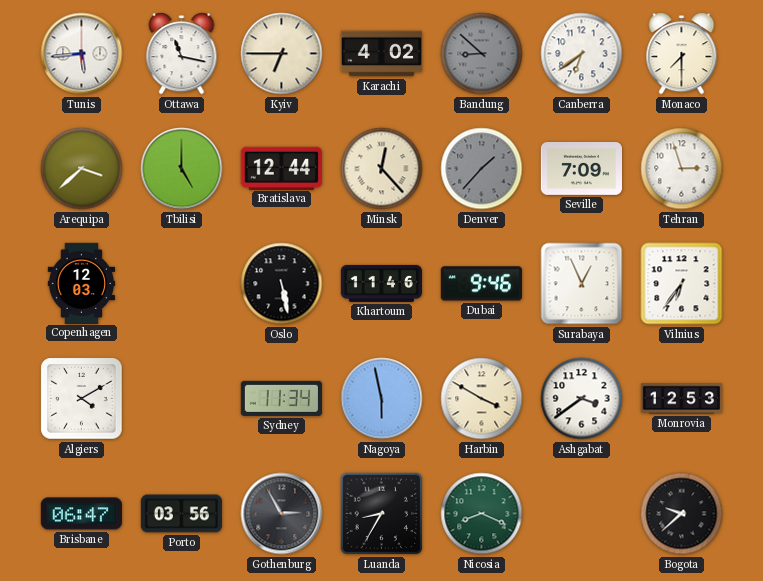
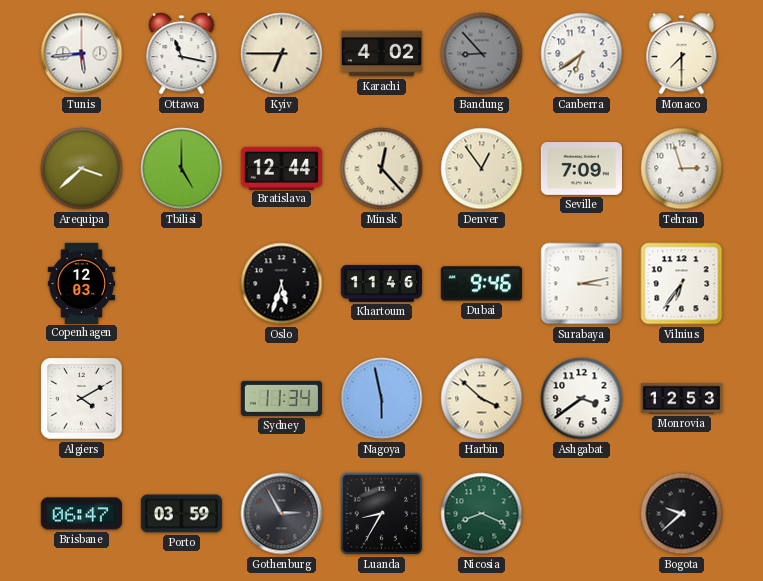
Bandung: 8:52 -> 8:53
Denver: 1:37 -> 12:54
Denver dial: grey -> cream
Oslo: 5:28 -> 5:33
Surabaya: 12:56 -> 3:13
Harbin: 3:50 -> 3:52
Porto: 03:56 -> 03:59
